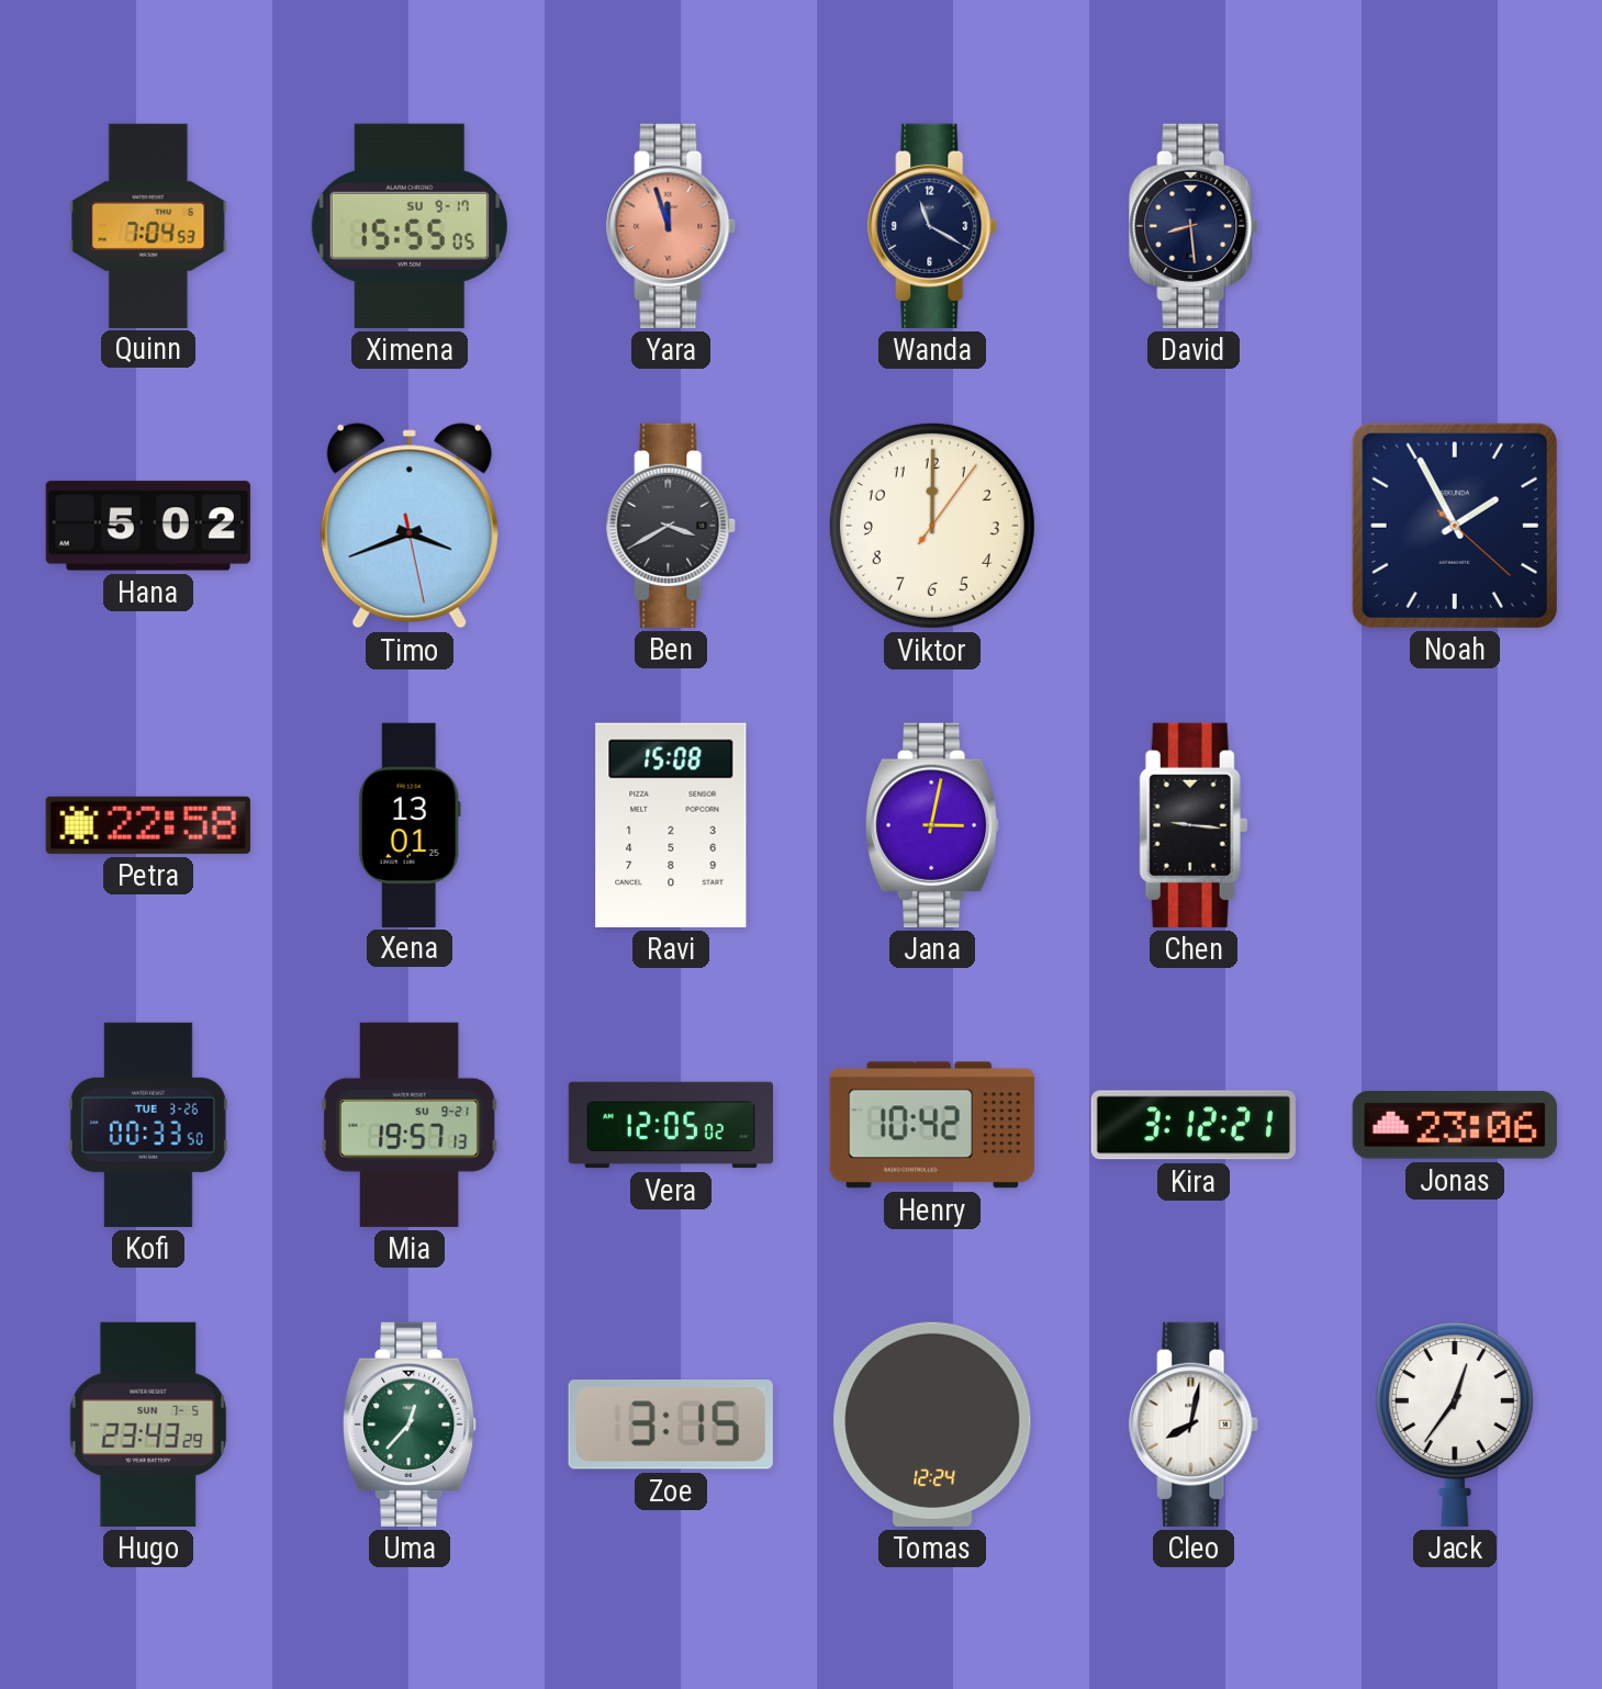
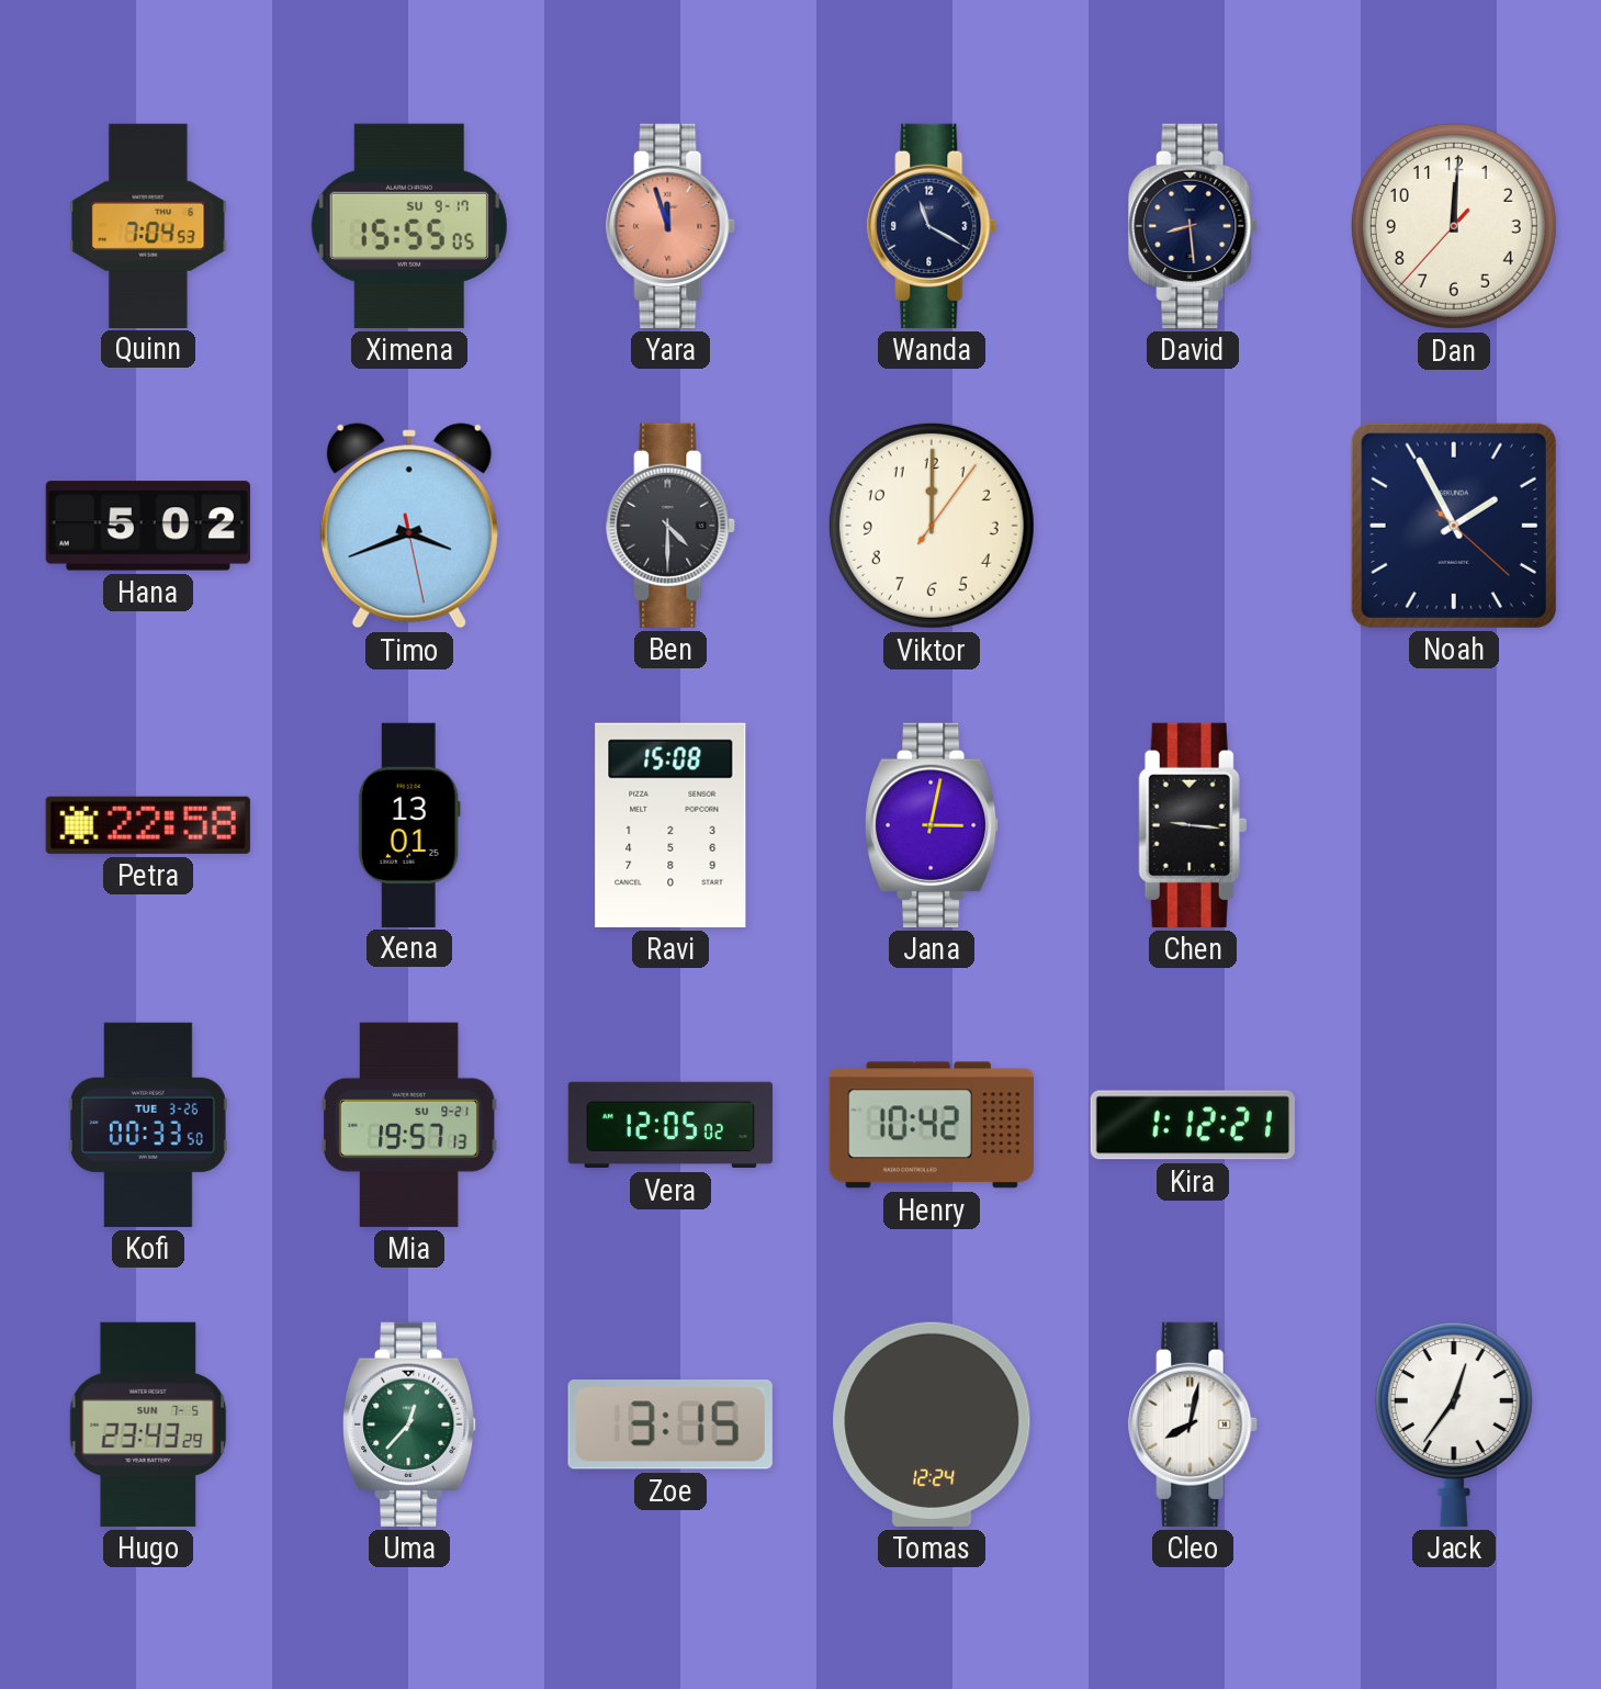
Dan: none -> 12:00
Ben: 3:40 -> 4:30
Kira: 3:12 -> 1:12
Jonas: 23:06 -> none
